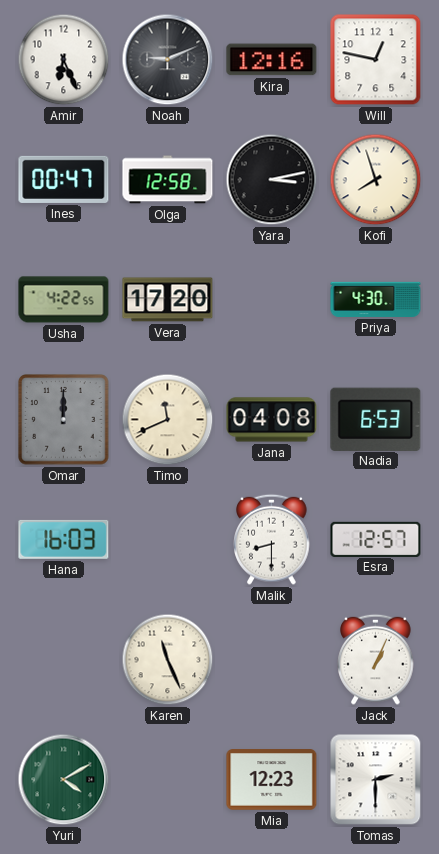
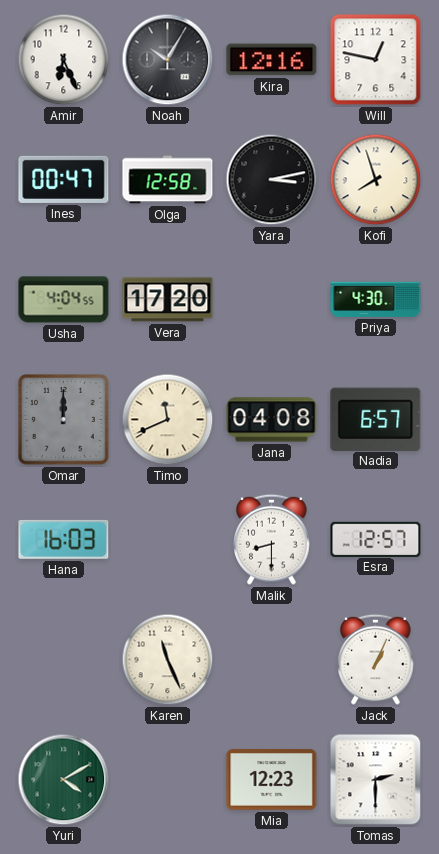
Noah: 9:11 -> 10:05
Usha: 4:22 -> 4:04
Nadia: 6:53 -> 6:57
